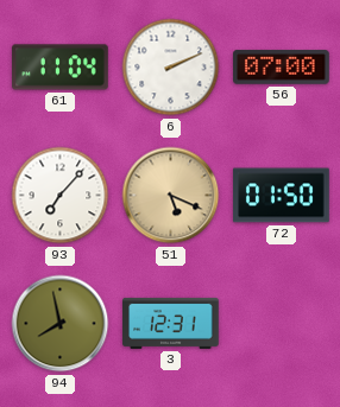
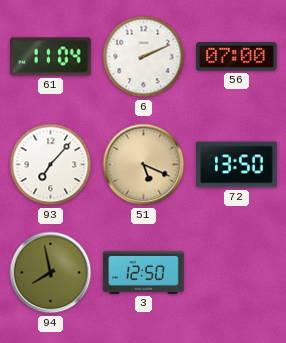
72: 01:50 -> 13:50
3: 12:31 -> 12:50
